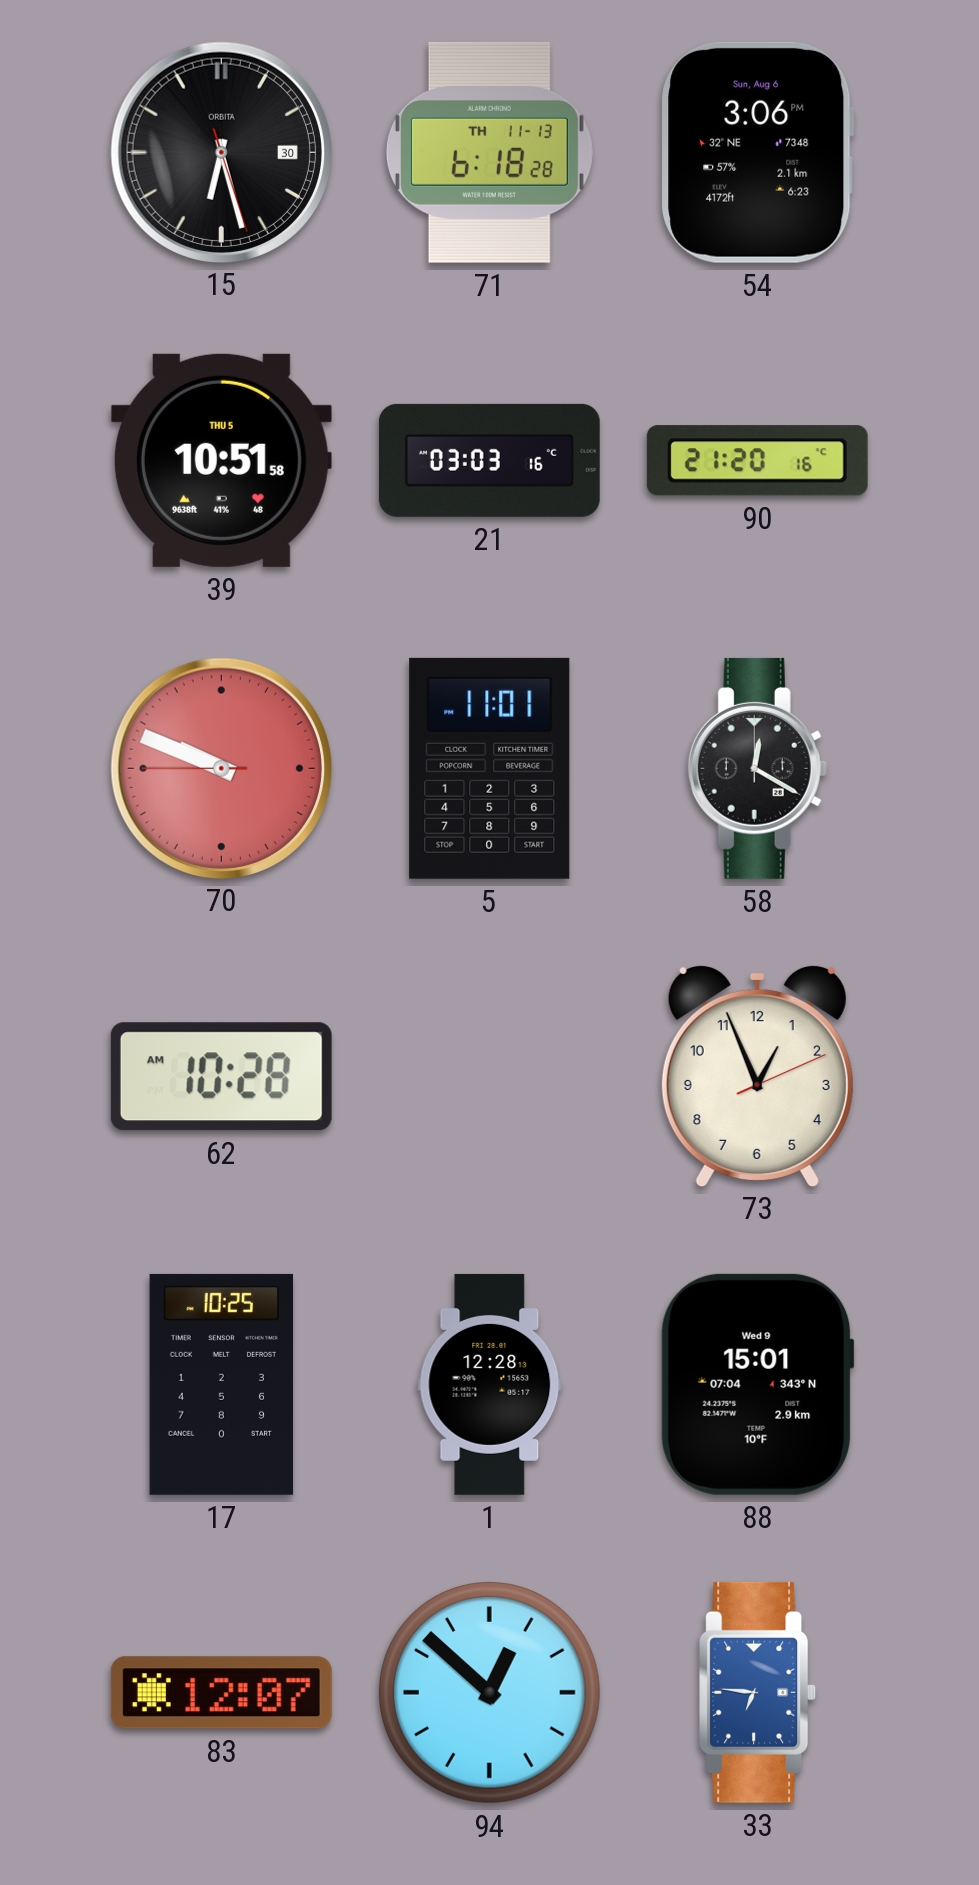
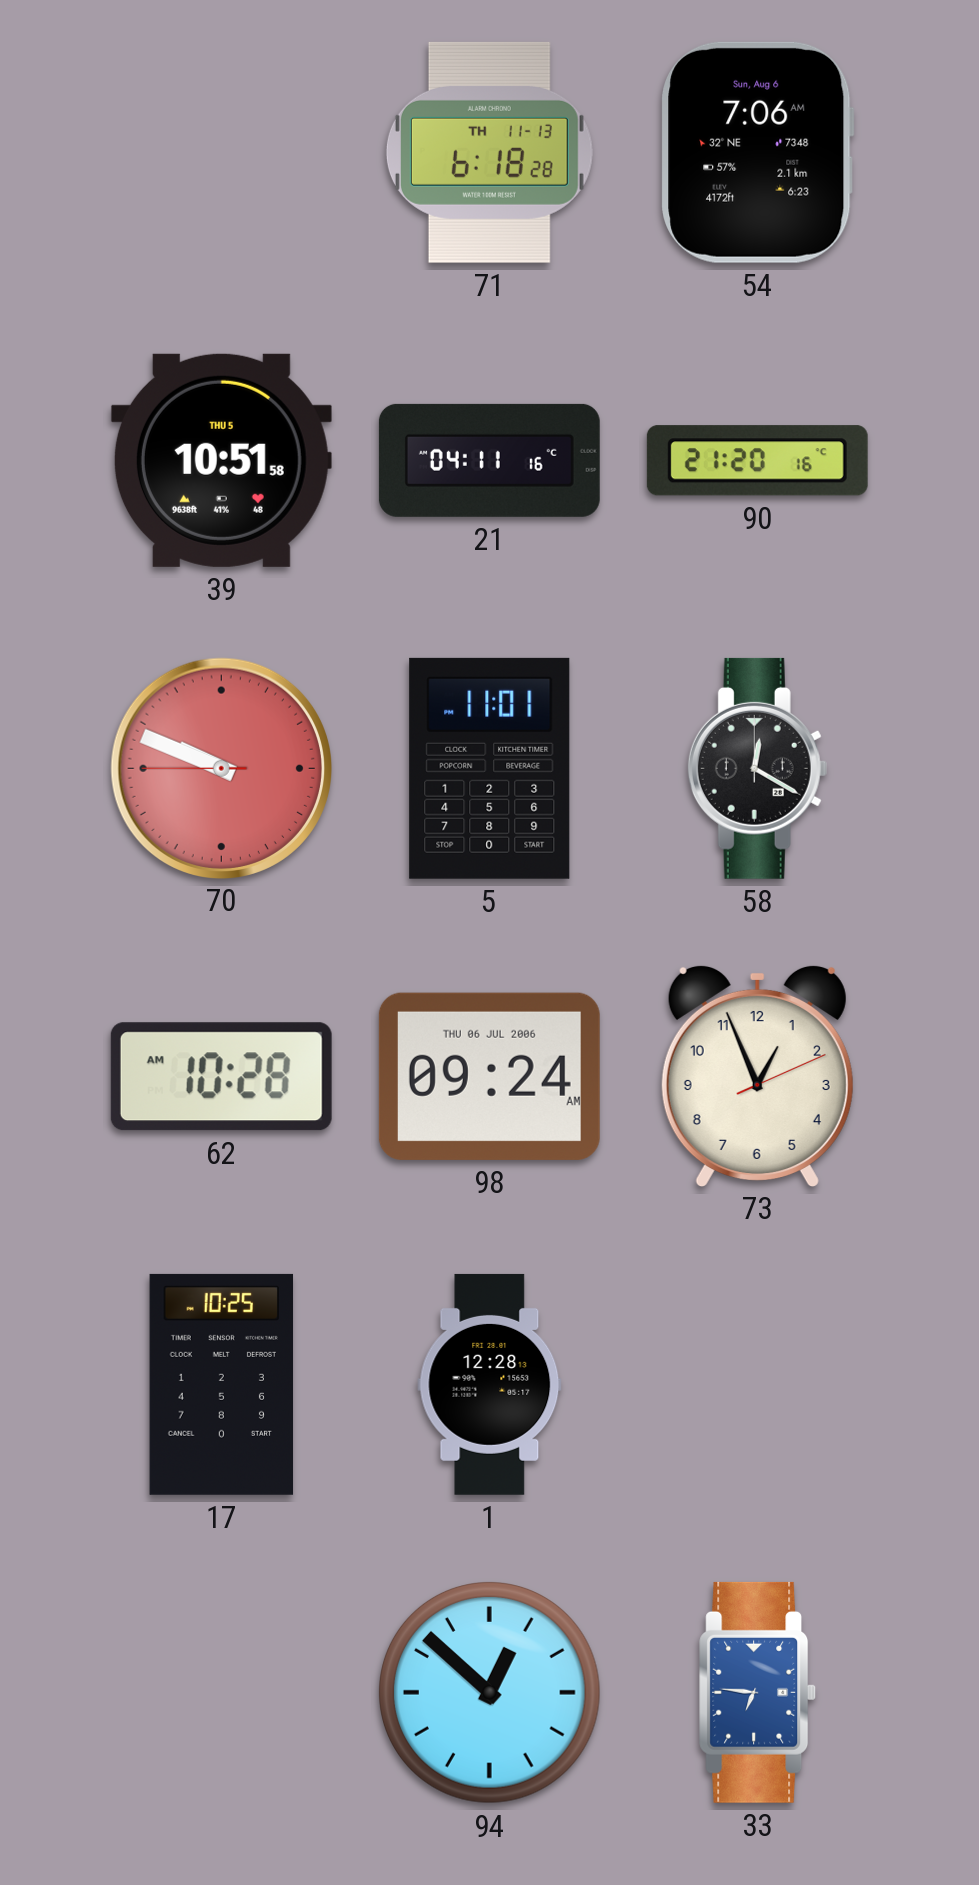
15: 6:27 -> none
54: 3:06 -> 7:06
21: 03:03 -> 04:11
98: none -> 09:24
88: 15:01 -> none
83: 12:07 -> none
